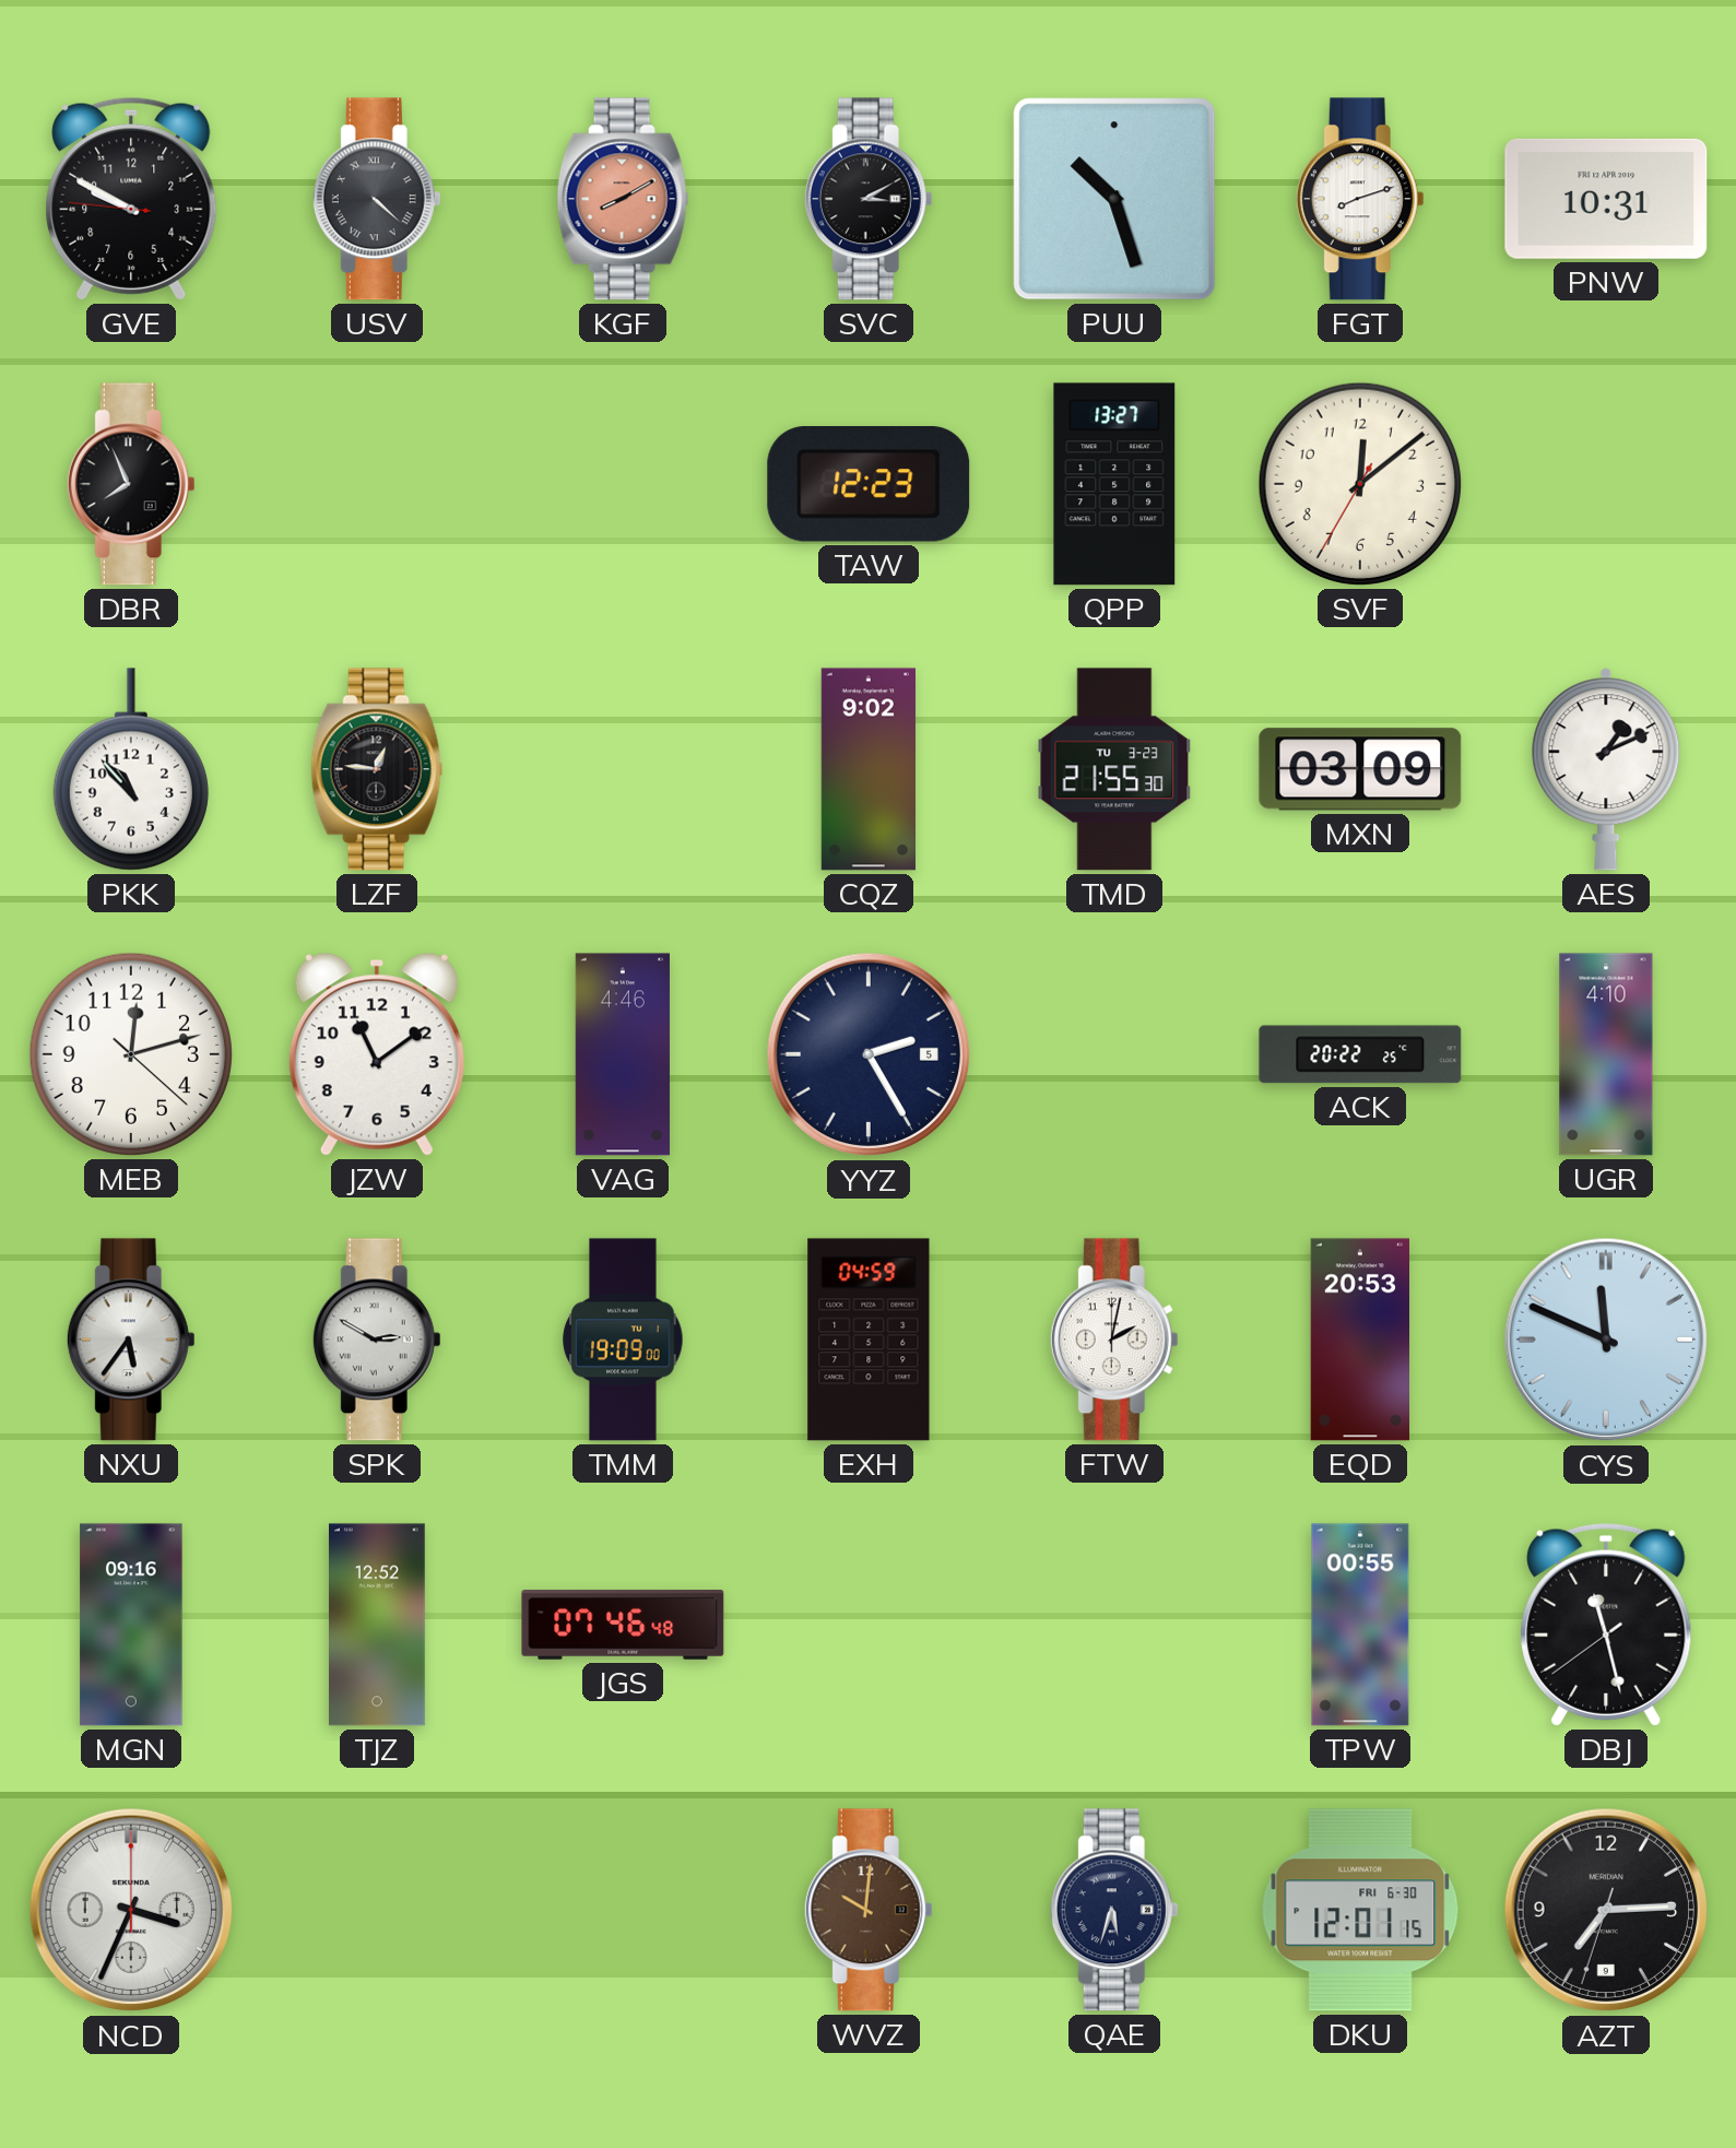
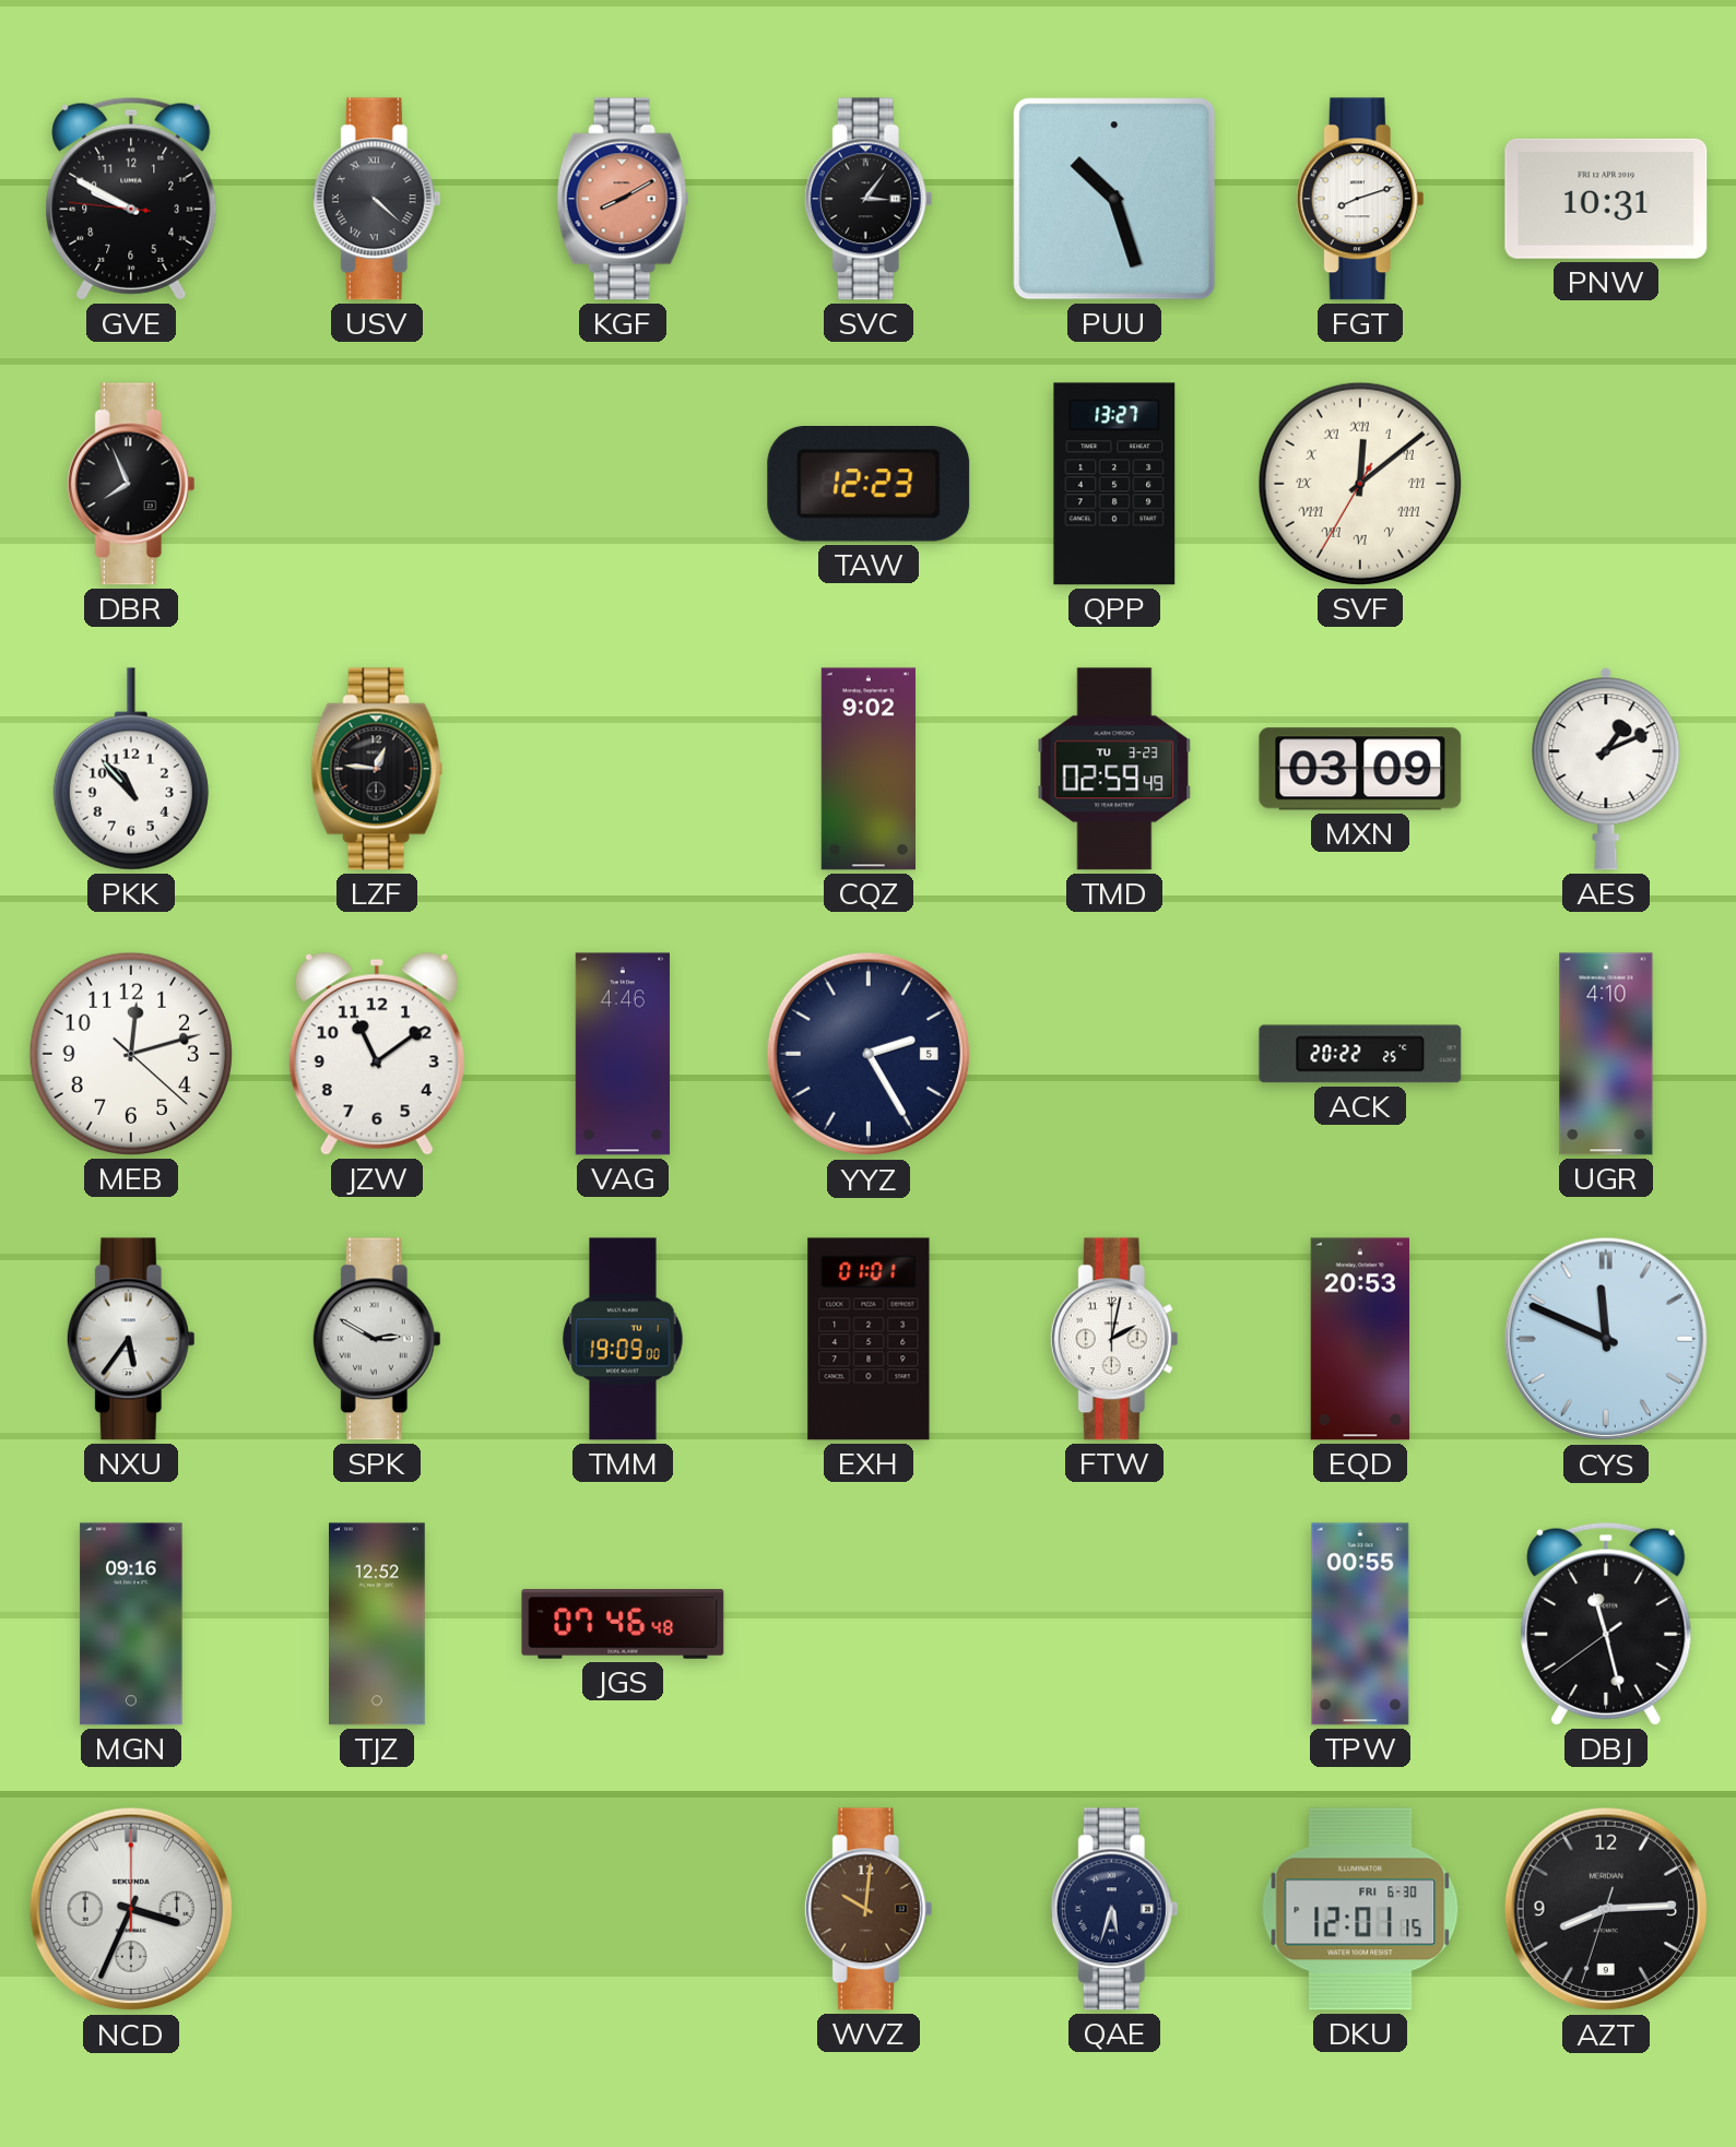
SVC: 3:10 -> 3:06
SVF numerals: Arabic -> Roman
TMD: 21:55 -> 02:59
EXH: 04:59 -> 01:01
AZT: 7:14 -> 8:14
